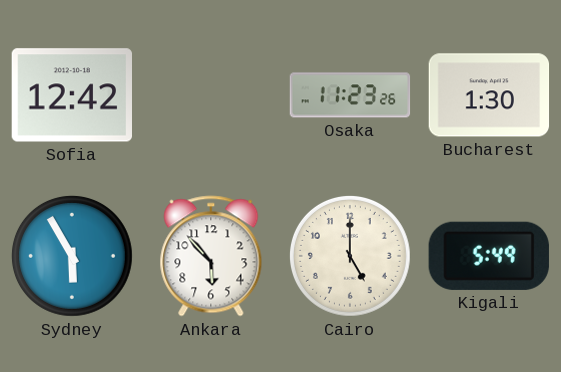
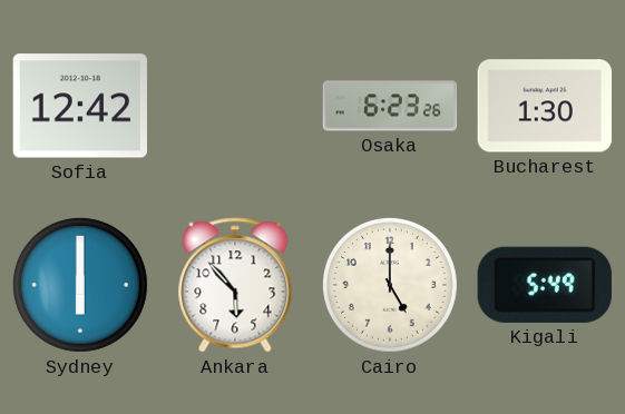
Osaka: 11:23 -> 6:23
Sydney: 5:55 -> 6:00
